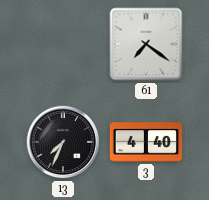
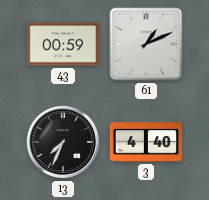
43: none -> 00:59
61: 7:21 -> 1:11
